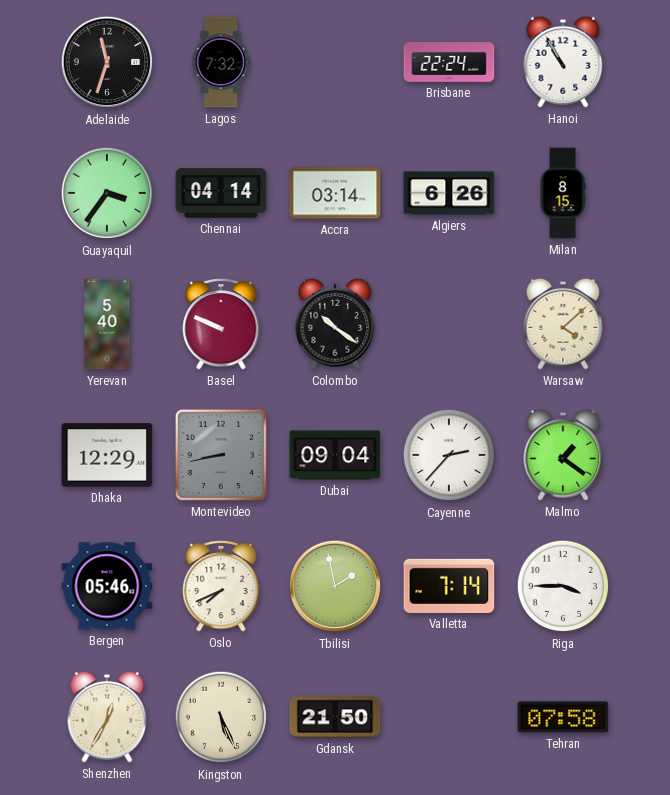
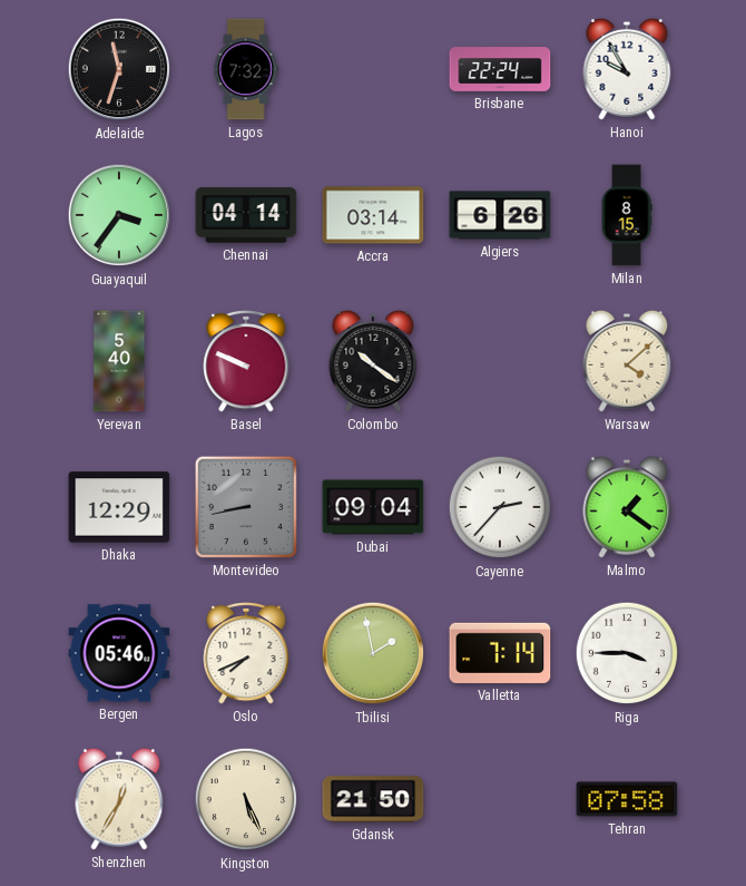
Hanoi: 10:55 -> 9:55
